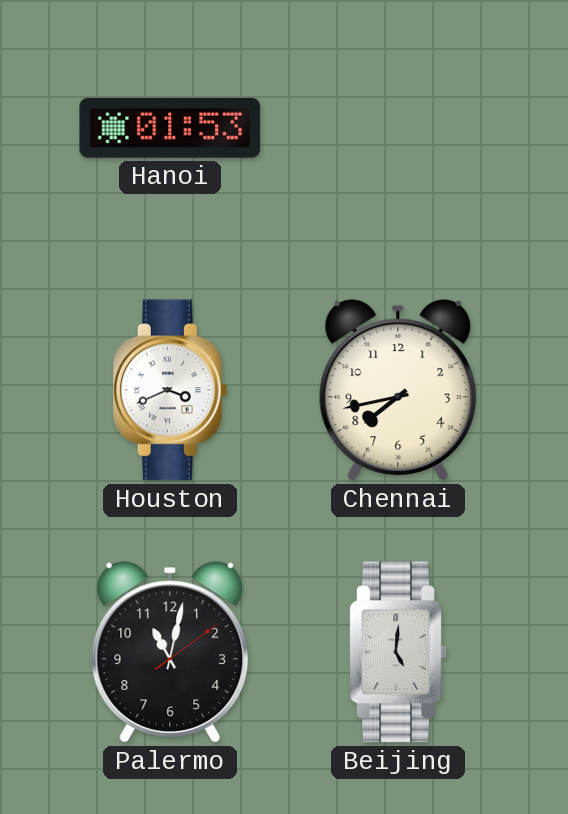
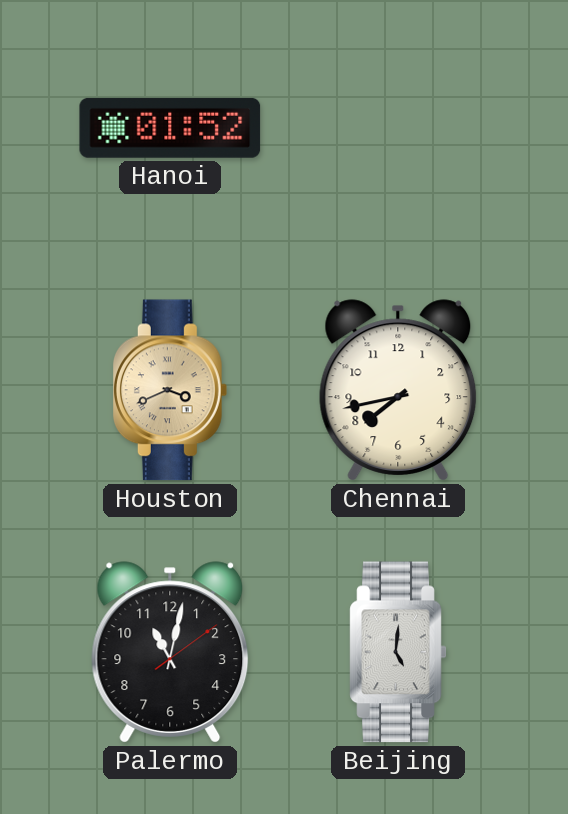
Hanoi: 01:53 -> 01:52
Houston dial: white -> champagne
